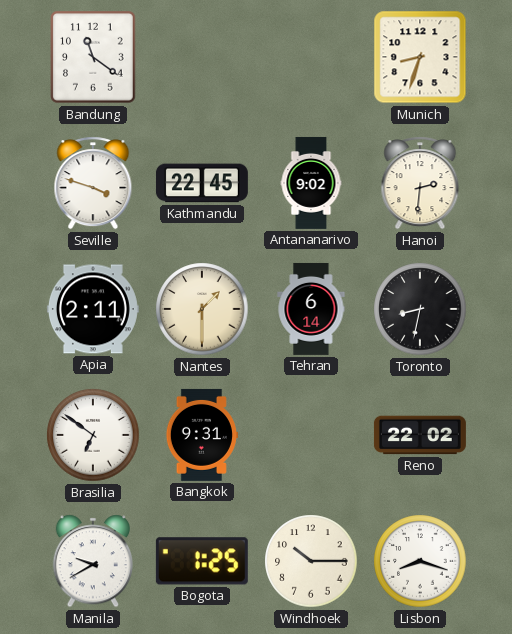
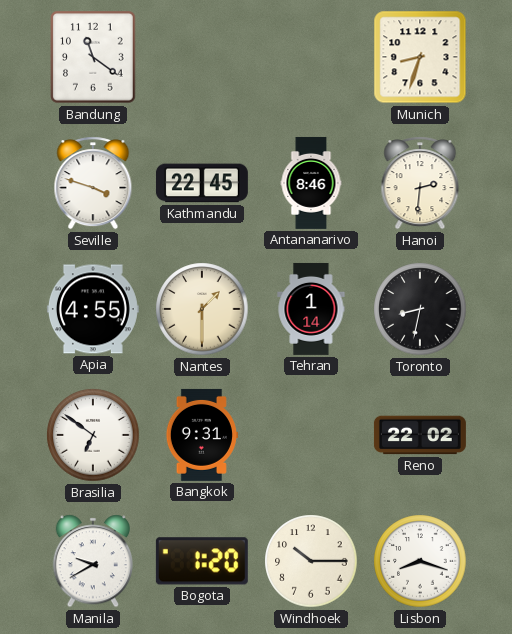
Antananarivo: 9:02 -> 8:46
Apia: 2:11 -> 4:55
Tehran: 6:14 -> 1:14
Bogota: 1:25 -> 1:20
